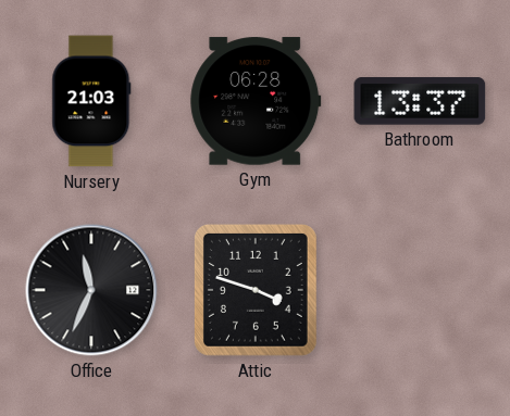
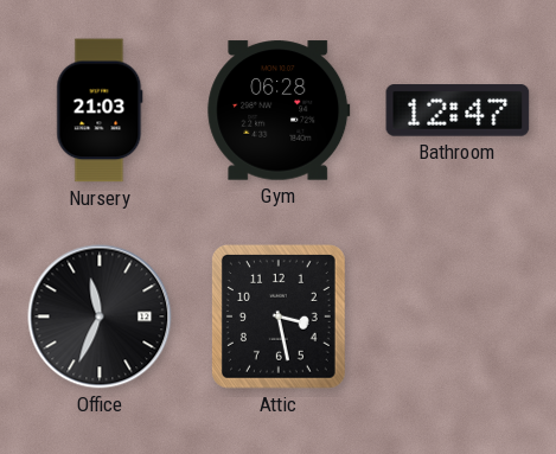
Bathroom: 13:37 -> 12:47
Attic: 3:48 -> 3:28
